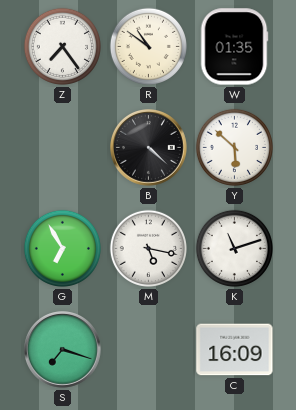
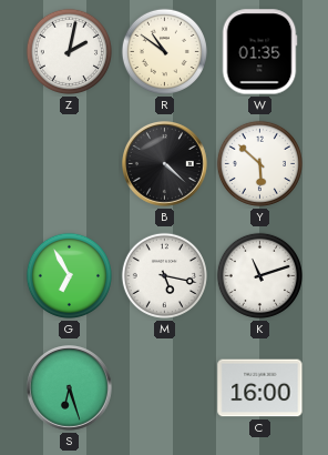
Z: 7:24 -> 2:02
S: 7:18 -> 6:27
C: 16:09 -> 16:00
